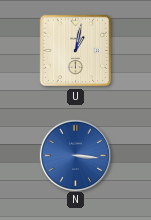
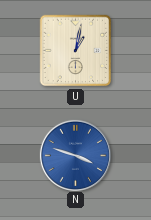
N: 3:16 -> 3:48
